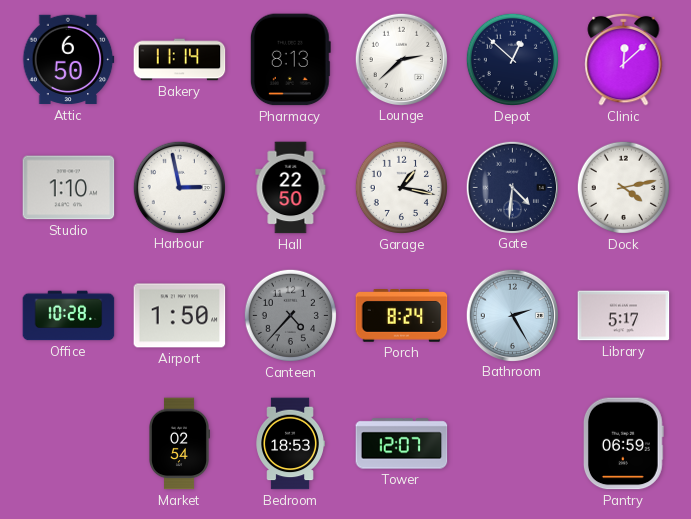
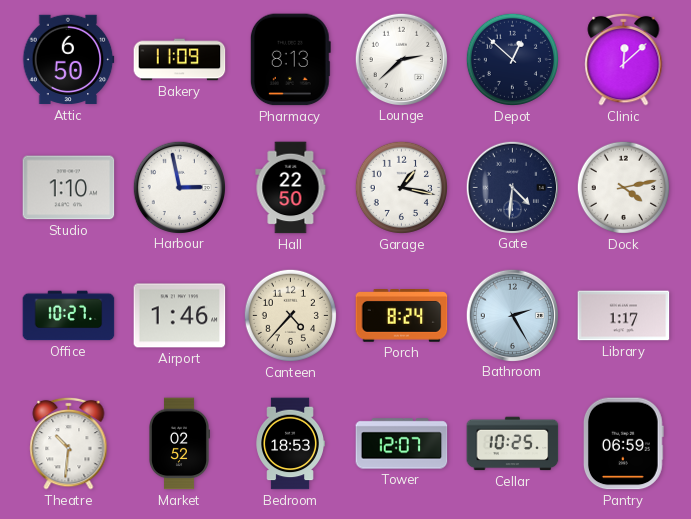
Bakery: 11:14 -> 11:09
Office: 10:28 -> 10:27
Airport: 1:50 -> 1:46
Canteen dial: grey -> cream
Library: 5:17 -> 1:17
Theatre: none -> 10:31
Market: 02:54 -> 02:52
Cellar: none -> 10:25
